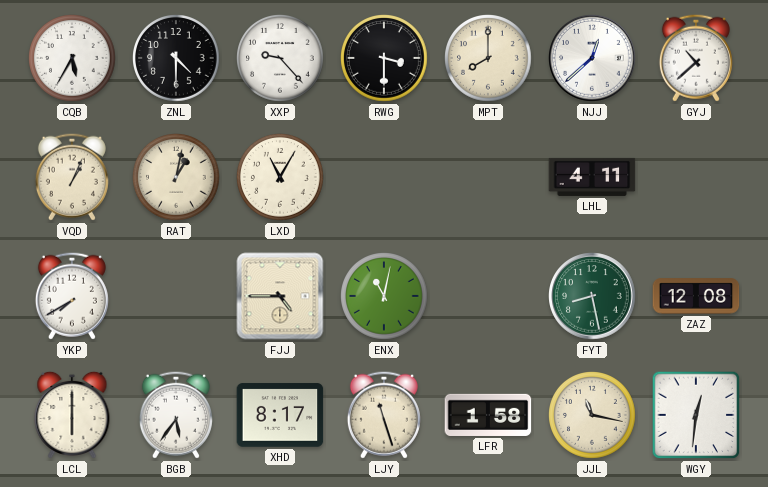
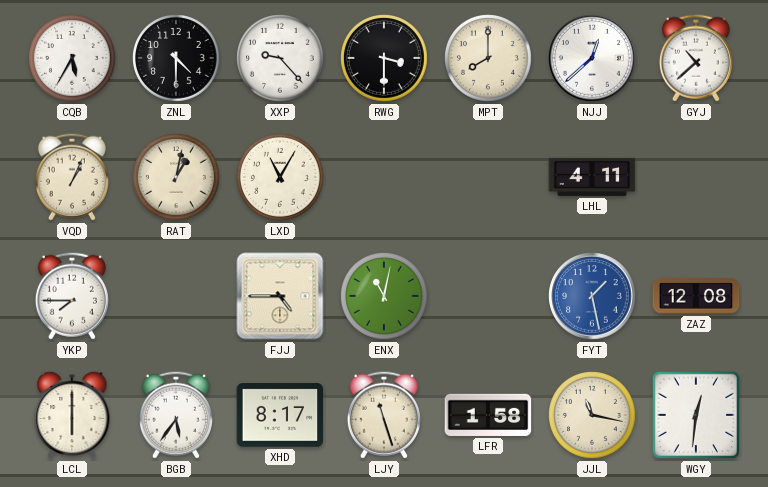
YKP: 7:40 -> 7:45
FYT: 8:28 -> 1:28
FYT dial: green -> blue
